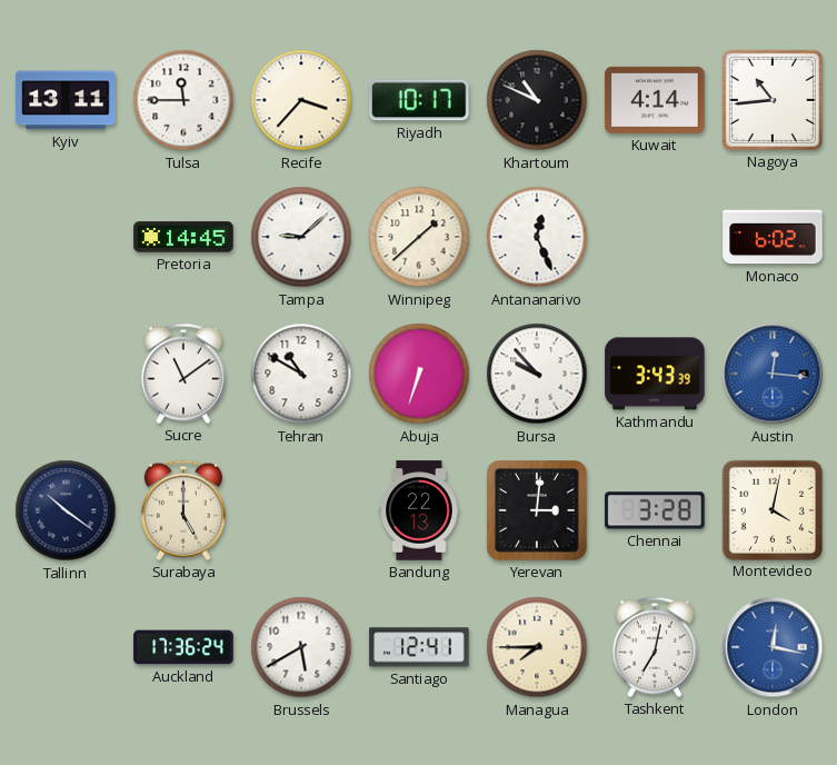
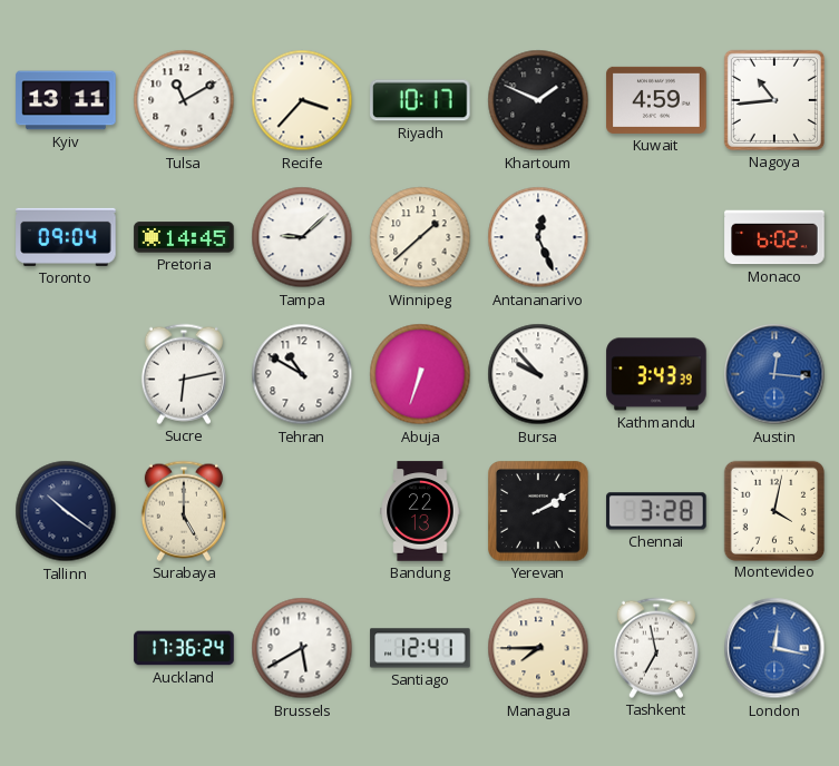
Tulsa: 11:45 -> 11:10
Khartoum: 10:49 -> 1:49
Kuwait: 4:14 -> 4:59
Toronto: none -> 09:04
Sucre: 11:09 -> 6:13
Yerevan: 3:01 -> 2:10
Tashkent: 7:02 -> 6:58
